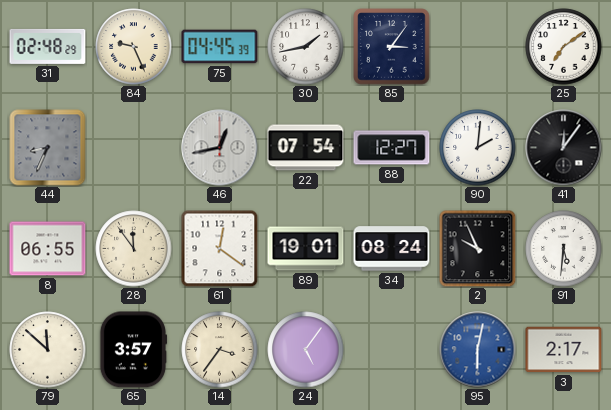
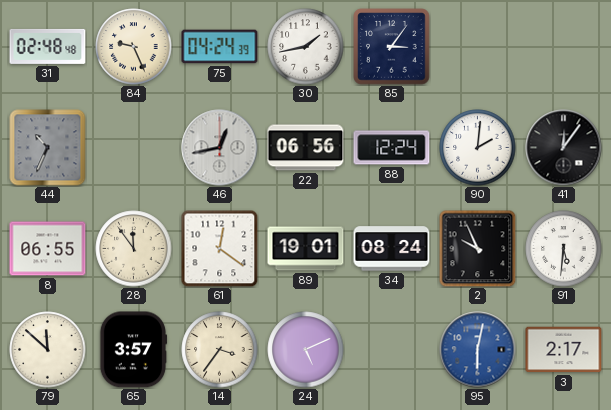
31: 02:48:29 -> 02:48:48
75: 04:45 -> 04:24
25: 7:09 -> none
44: 8:34 -> 10:34
22: 07:54 -> 06:56
88: 12:27 -> 12:24
24: 5:06 -> 5:11
